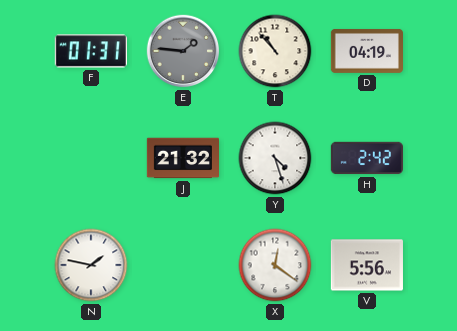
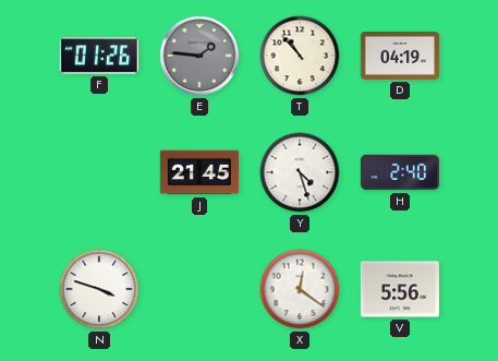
F: 01:31 -> 01:26
J: 21:32 -> 21:45
H: 2:42 -> 2:40
N: 1:47 -> 3:48
